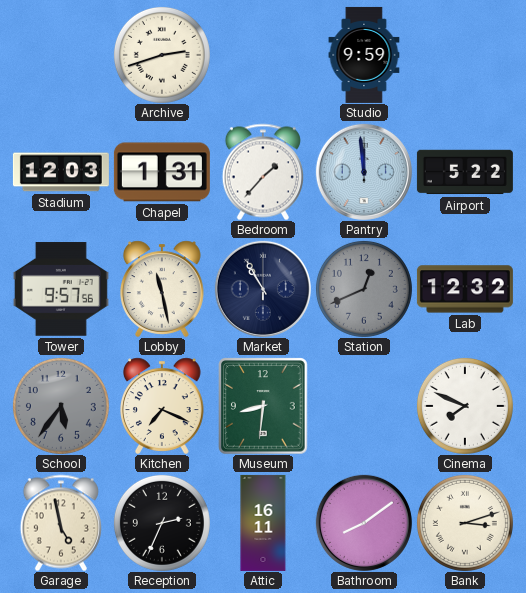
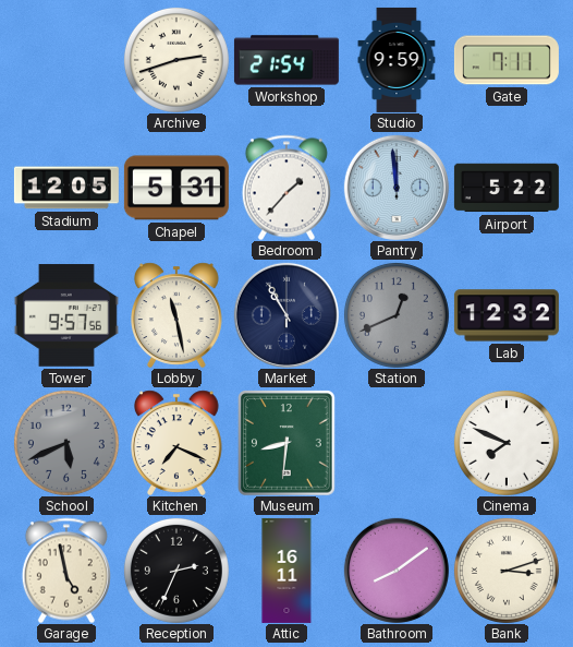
Workshop: none -> 21:54
Gate: none -> 7:11
Stadium: 12:03 -> 12:05
Chapel: 1:31 -> 5:31
School: 5:36 -> 5:41
